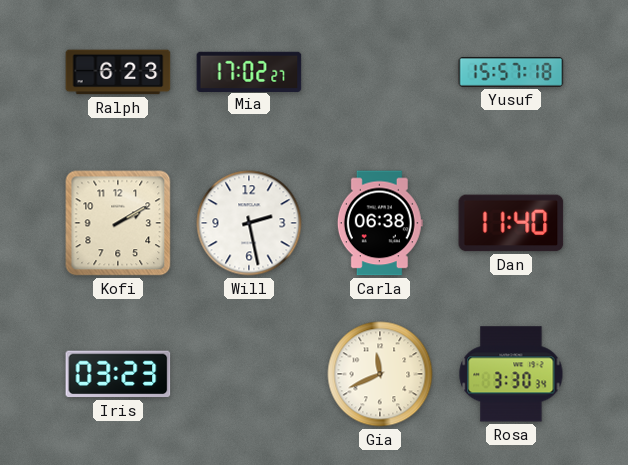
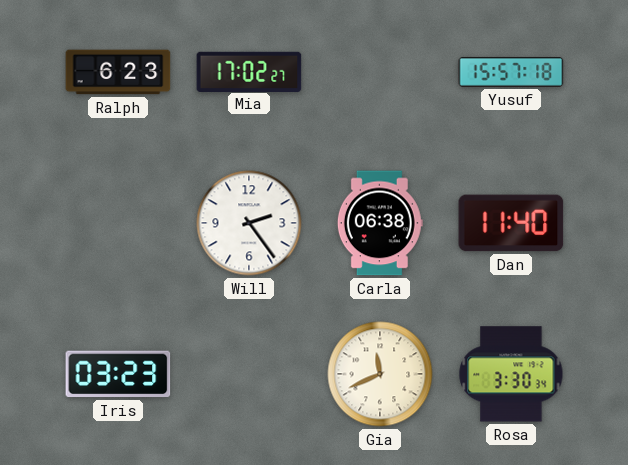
Kofi: 2:10 -> none
Will: 2:28 -> 2:24
